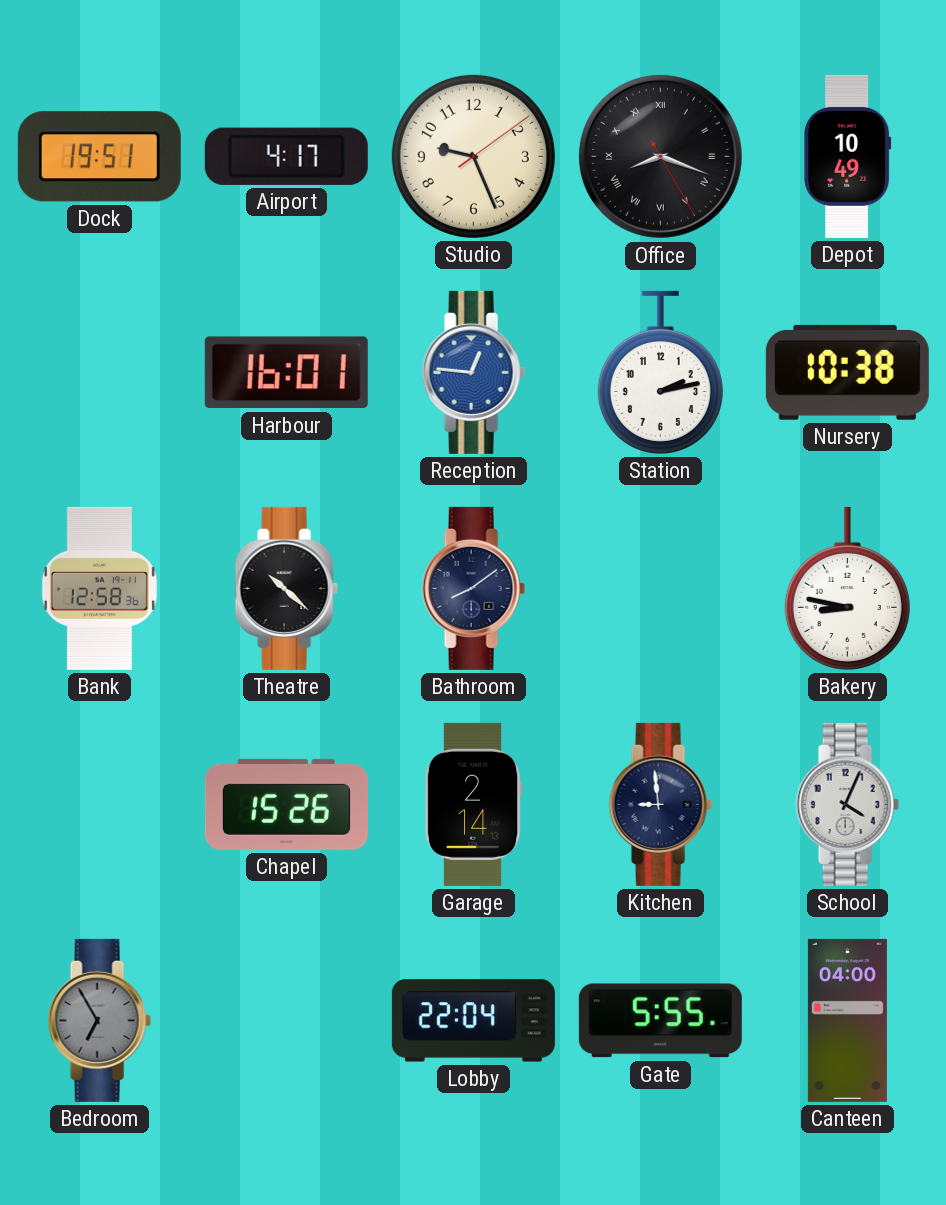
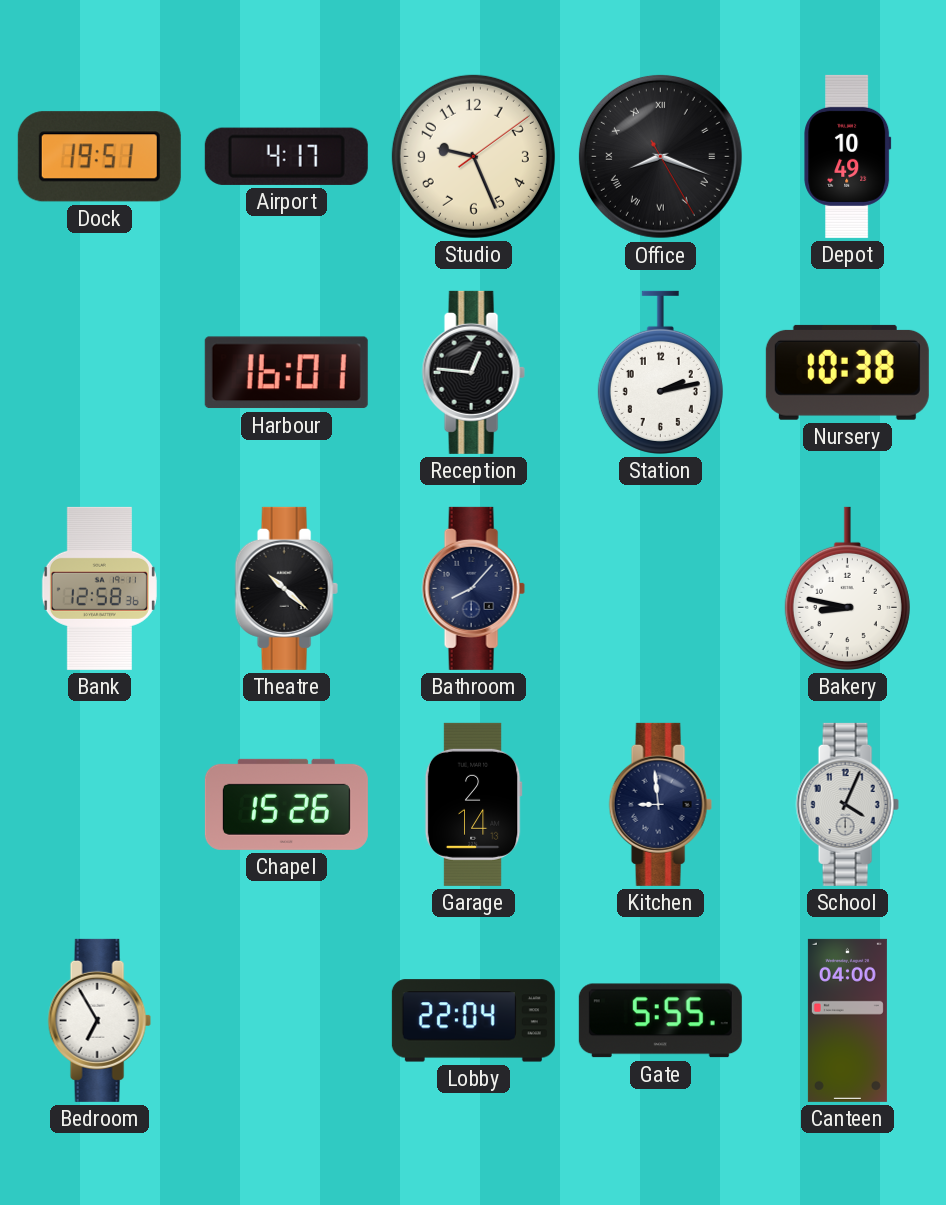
Reception dial: blue -> black
Bathroom: 8:09 -> 8:07
Bedroom dial: grey -> white
